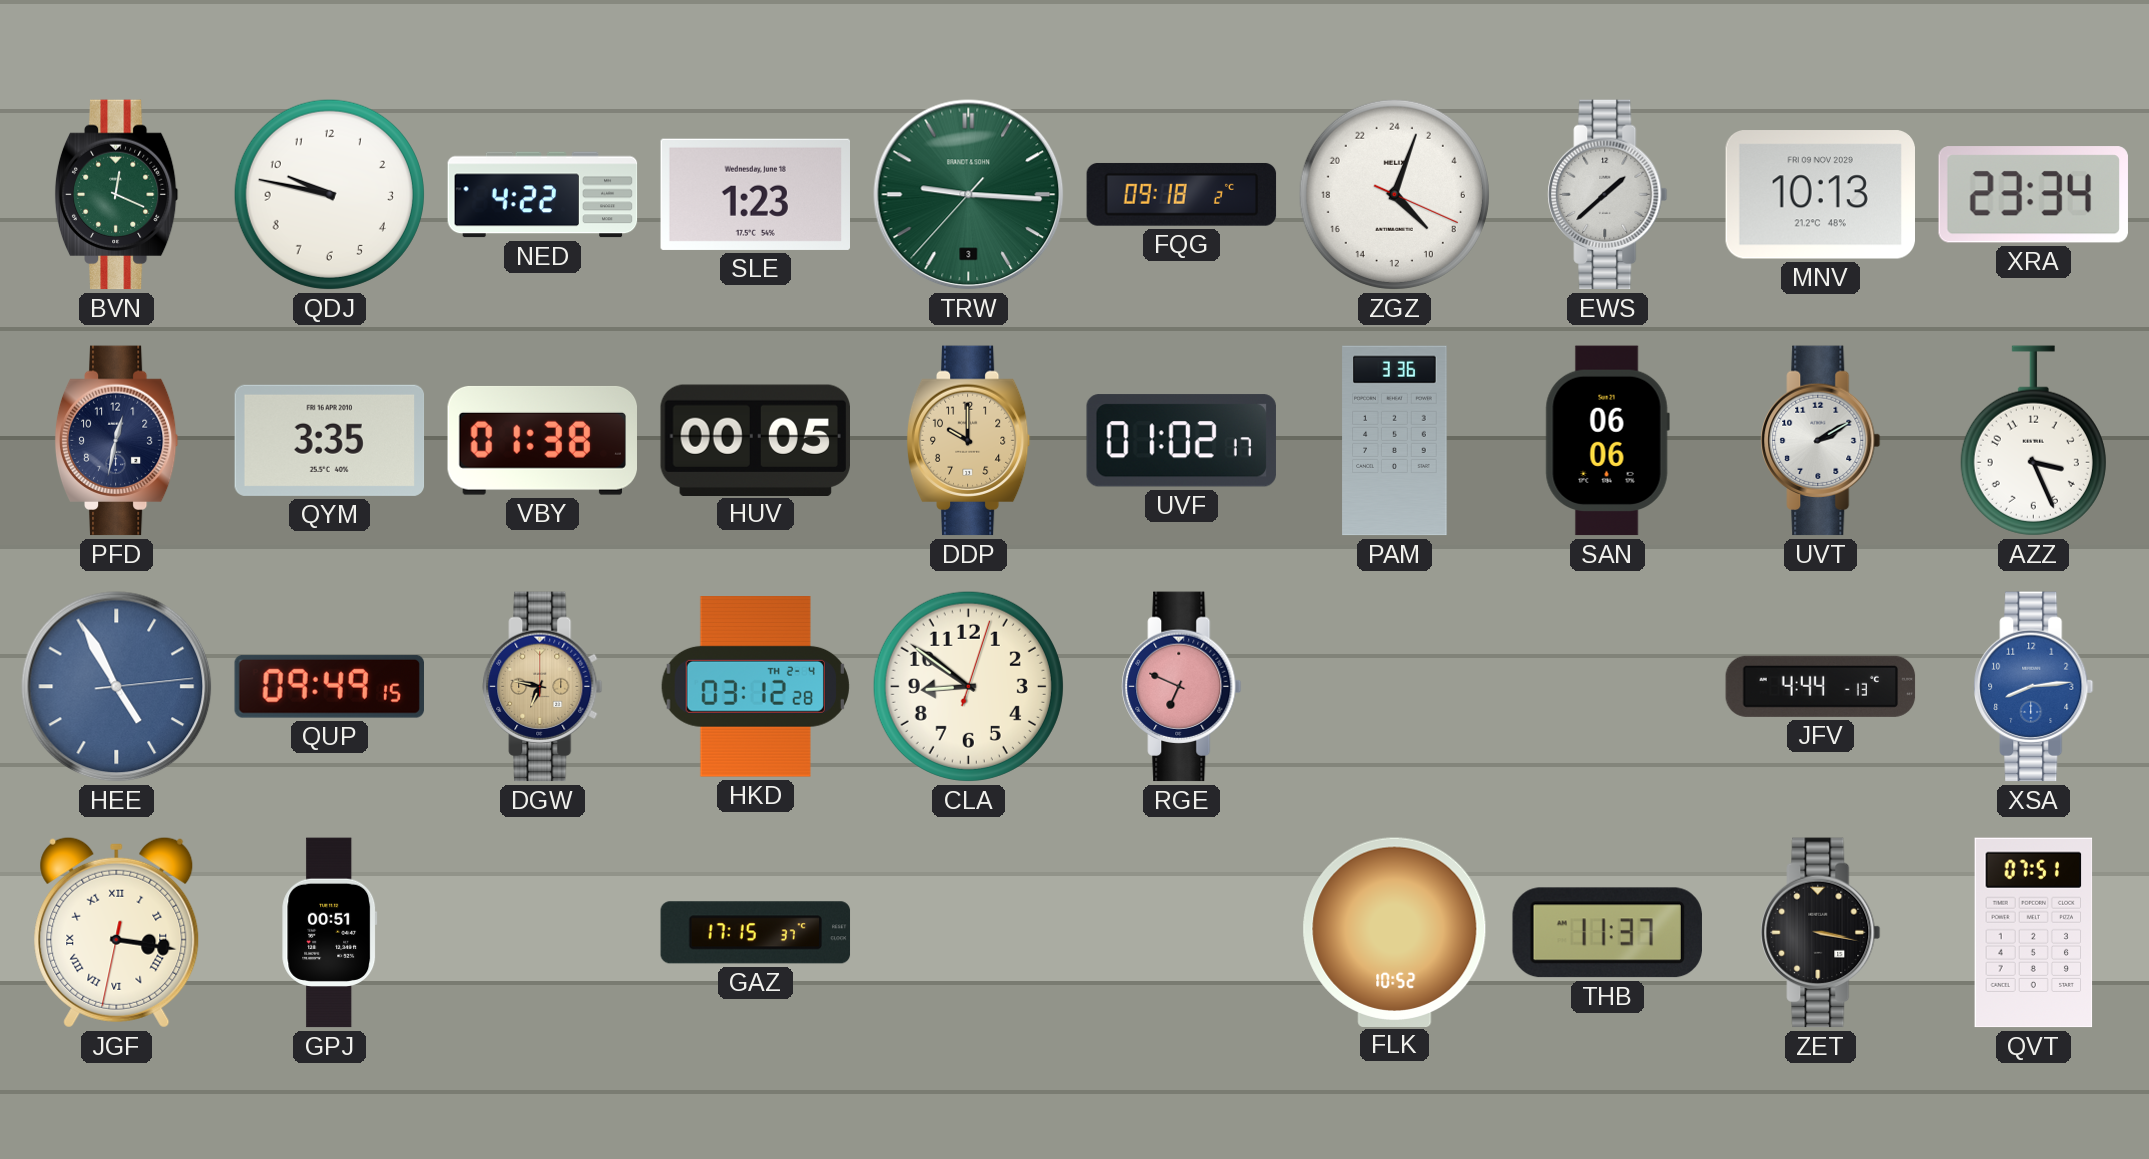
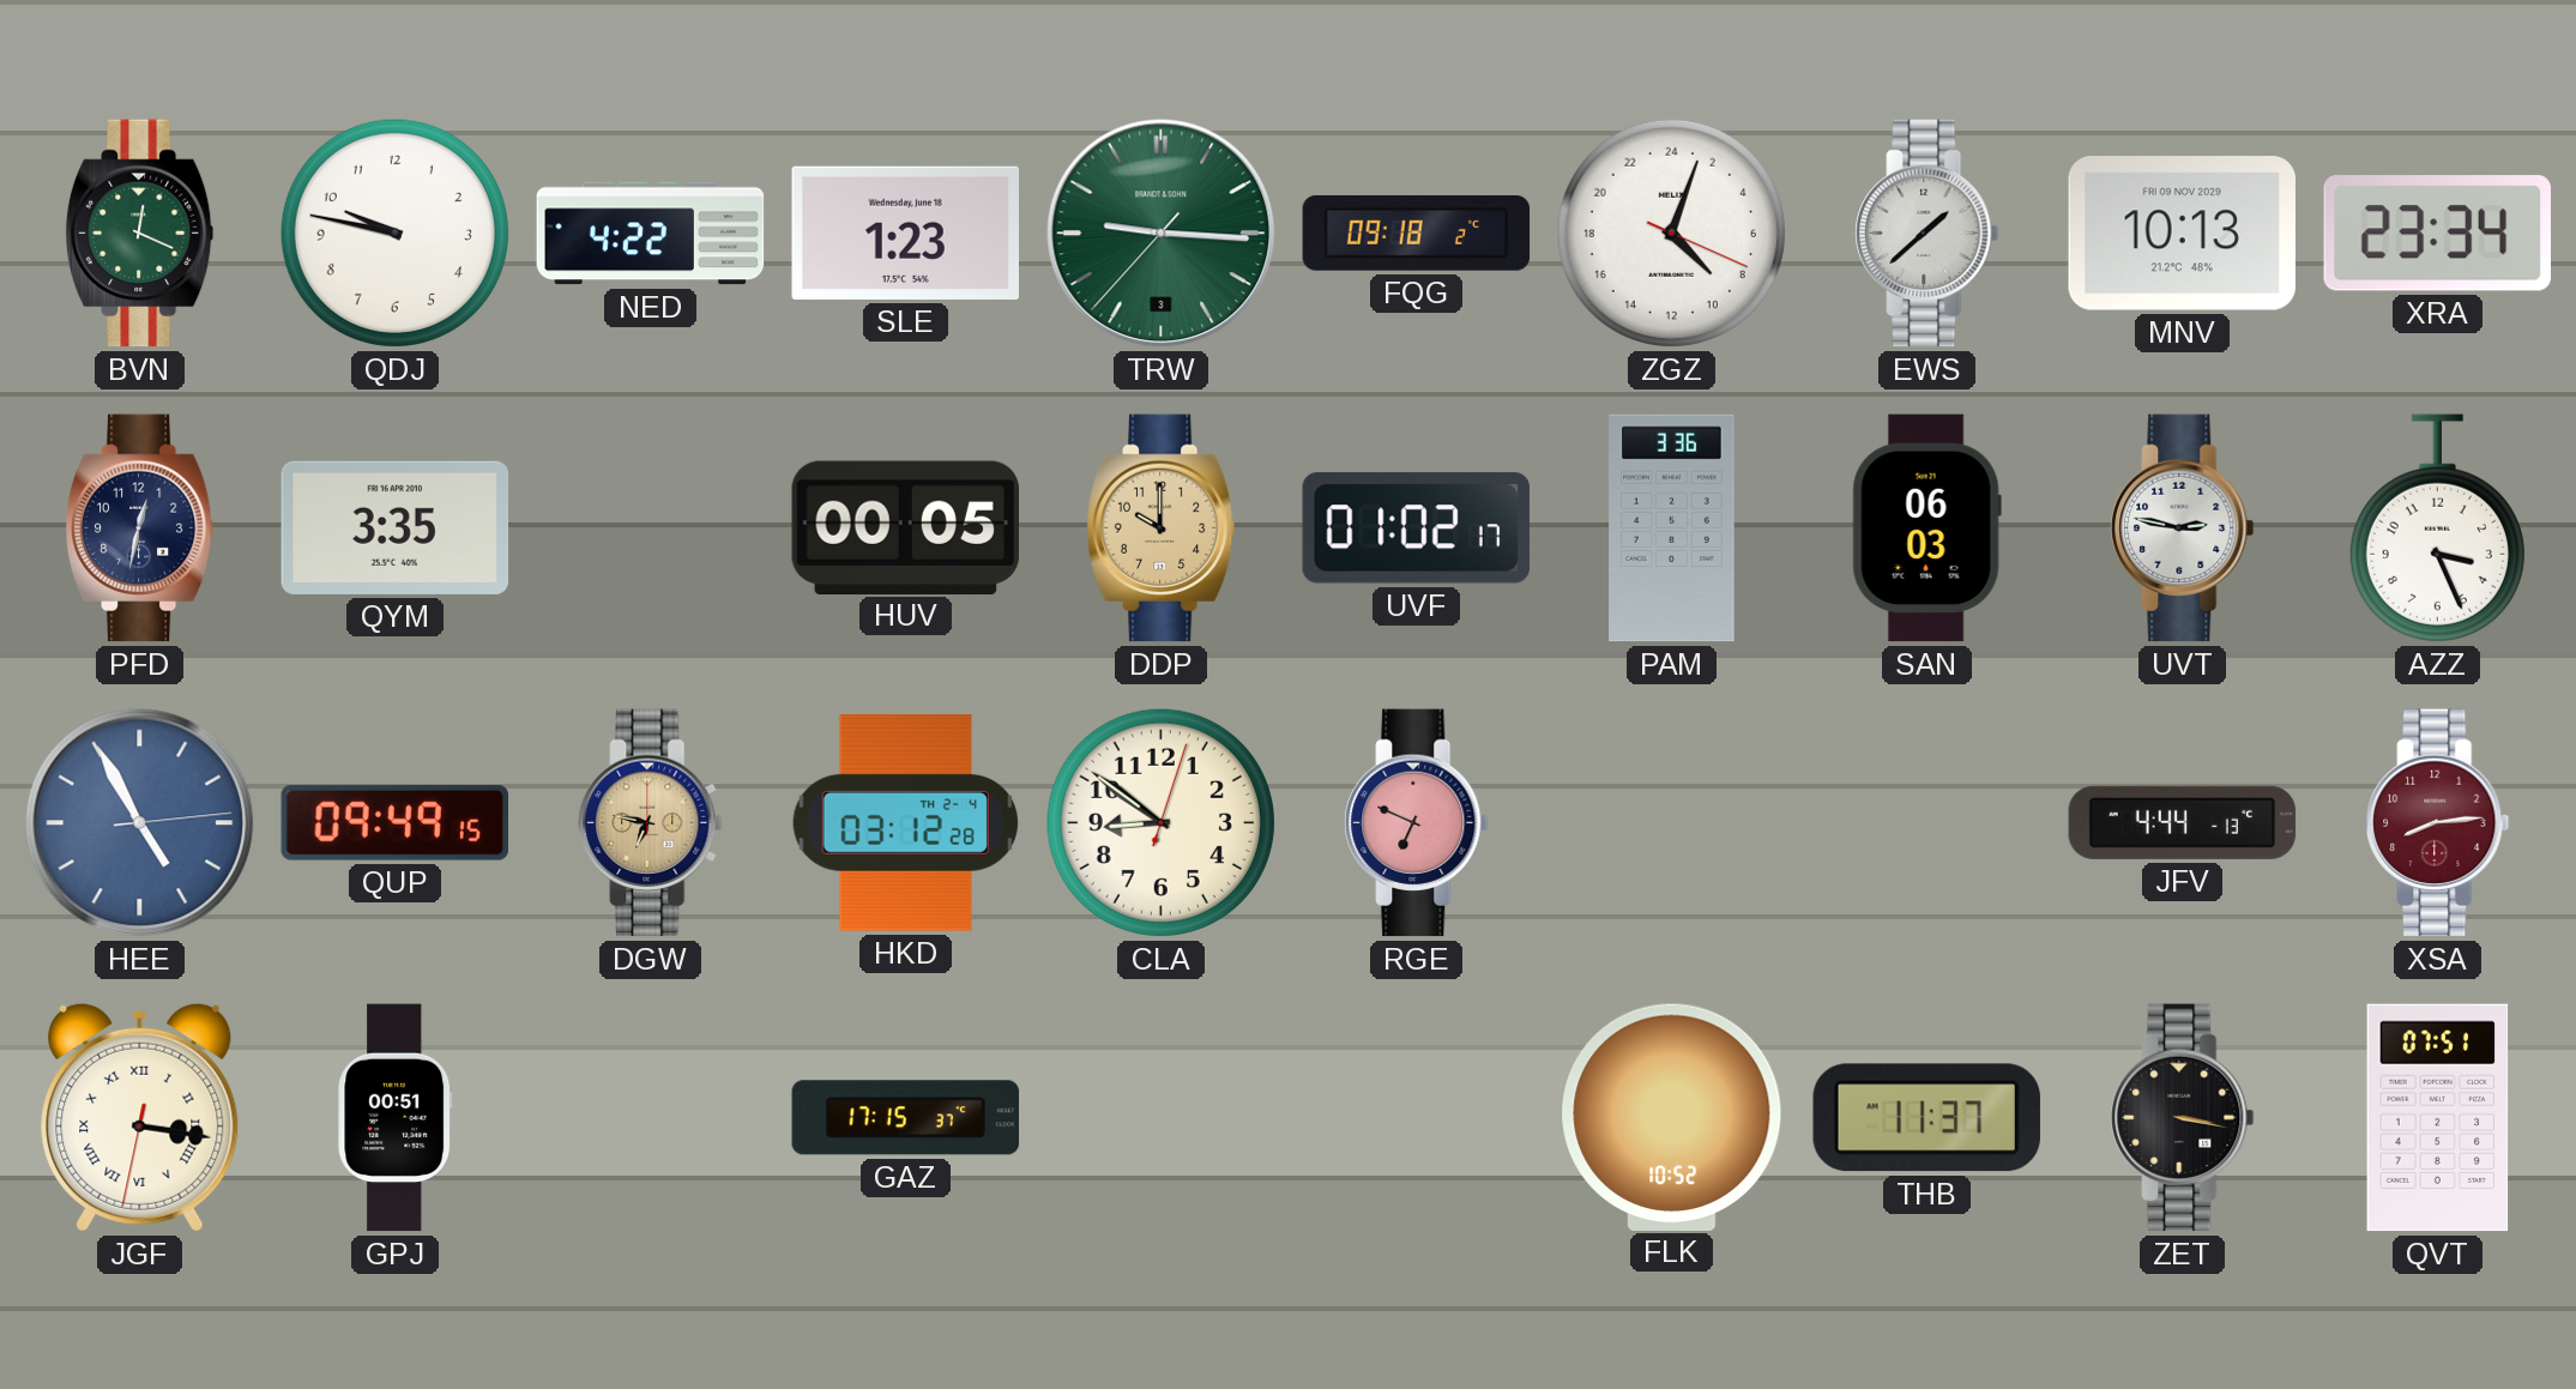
VBY: 01:38 -> none
SAN: 06:06 -> 06:03
UVT: 2:10 -> 2:47
XSA dial: blue -> burgundy
